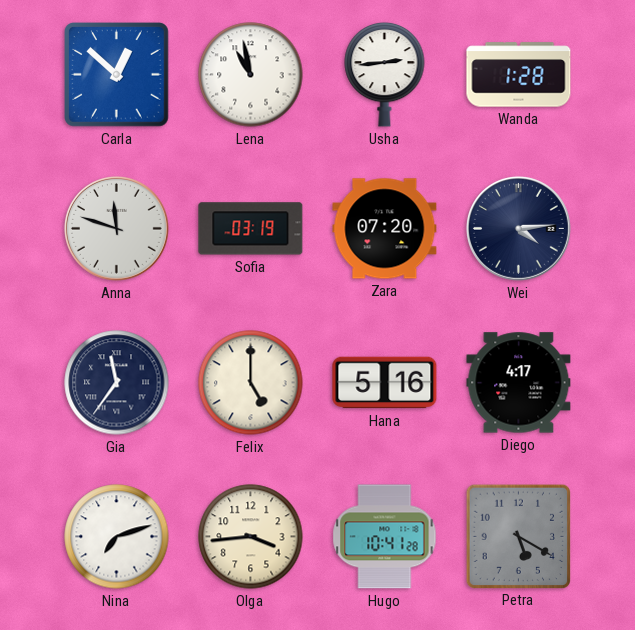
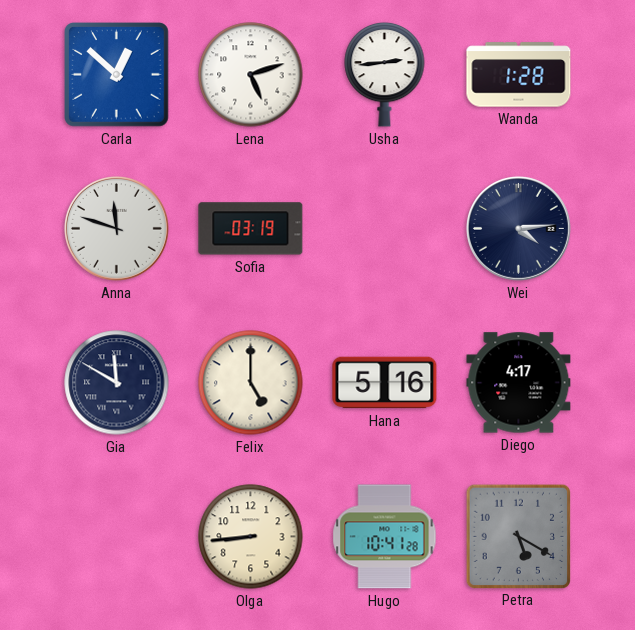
Lena: 10:58 -> 5:12
Zara: 07:20 -> none
Gia: 11:36 -> 11:50
Nina: 7:12 -> none
Olga: 3:44 -> 8:44
